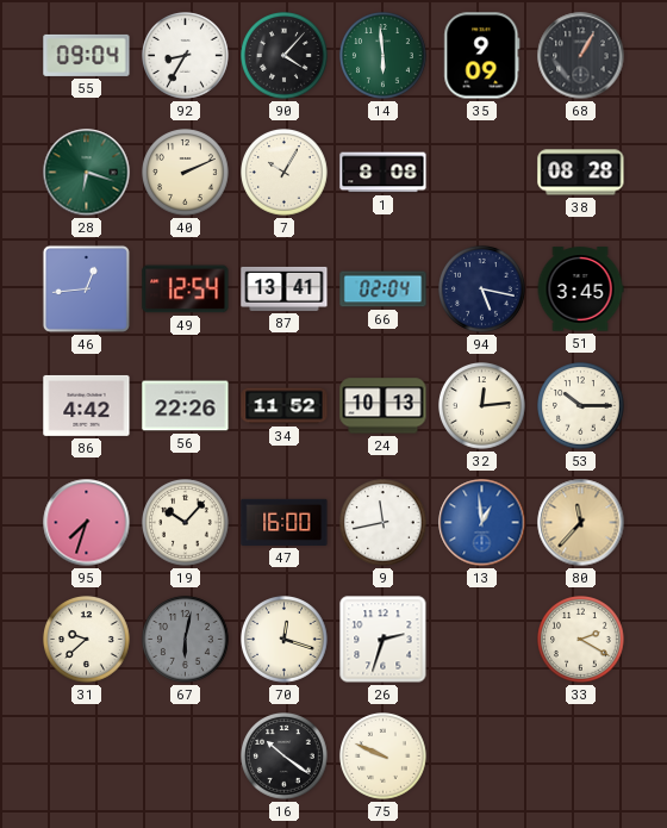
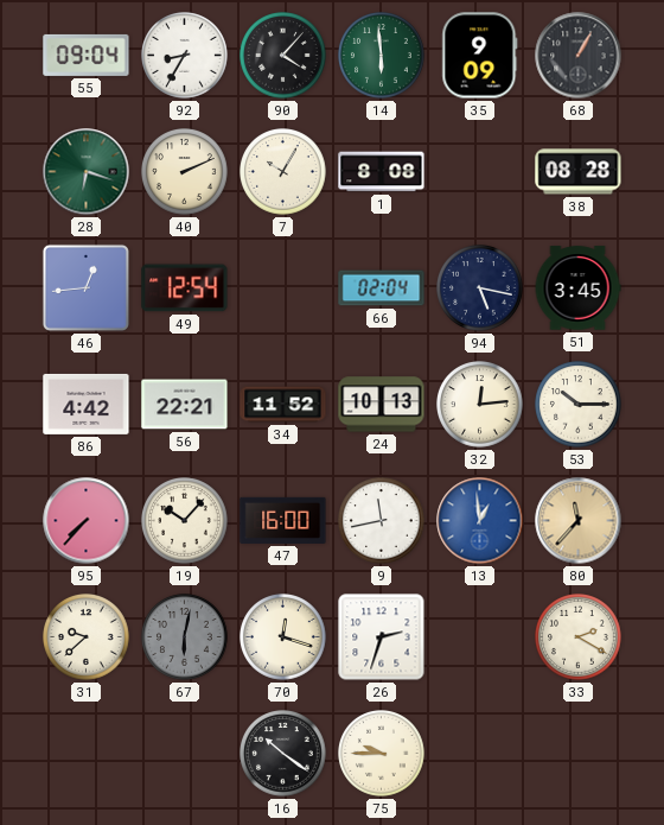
87: 13:41 -> none
56: 22:26 -> 22:21
95: 7:33 -> 7:37
75: 9:49 -> 9:45
